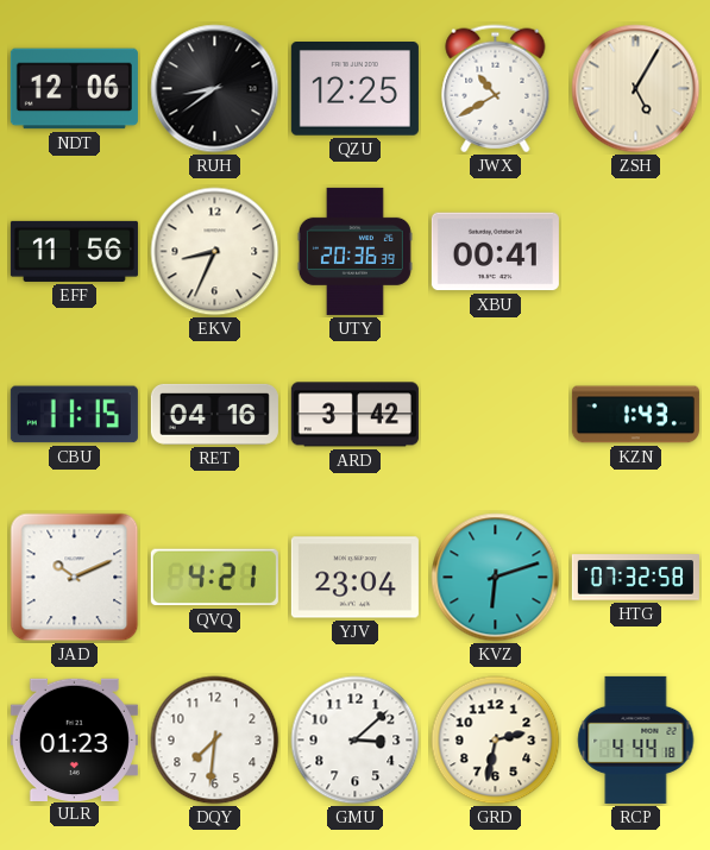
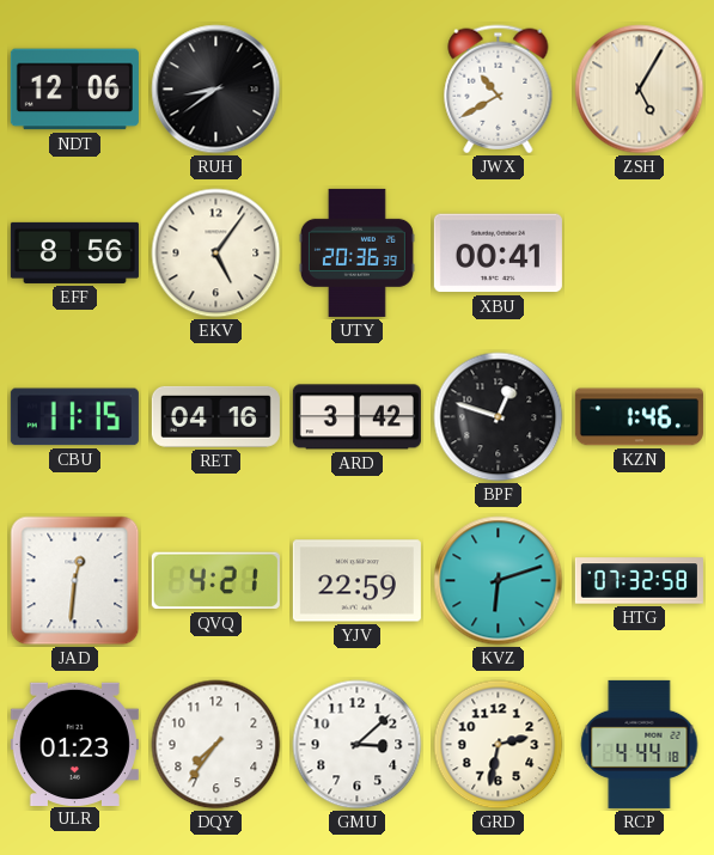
QZU: 12:25 -> none
EFF: 11:56 -> 8:56
EKV: 8:34 -> 5:06
BPF: none -> 12:48
KZN: 1:43 -> 1:46
JAD: 10:11 -> 12:31
YJV: 23:04 -> 22:59
DQY: 7:31 -> 7:36
